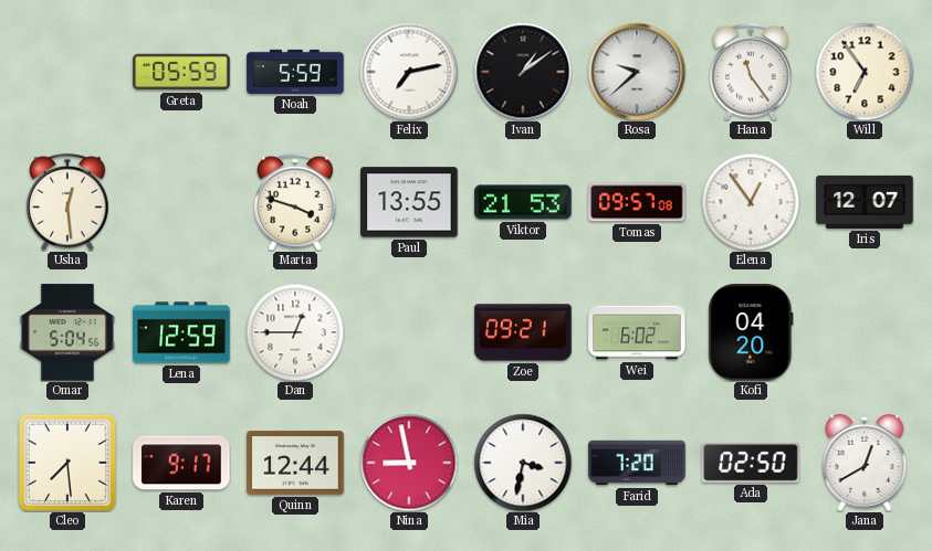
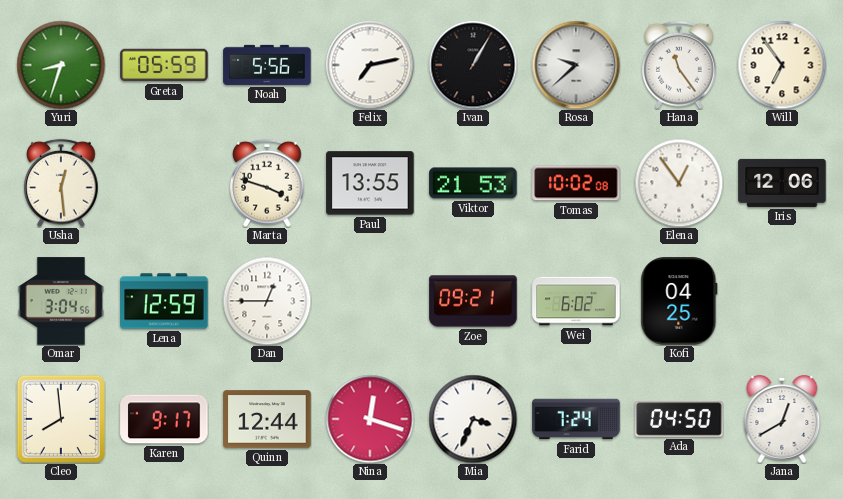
Yuri: none -> 8:33
Noah: 5:59 -> 5:56
Ivan: 1:09 -> 1:05
Tomas: 09:57 -> 10:02
Iris: 12:07 -> 12:06
Omar: 5:04 -> 3:04
Kofi: 04:20 -> 04:25
Cleo: 7:29 -> 7:59
Nina: 8:58 -> 12:18
Mia: 3:32 -> 3:34
Farid: 7:20 -> 7:24
Ada: 02:50 -> 04:50
